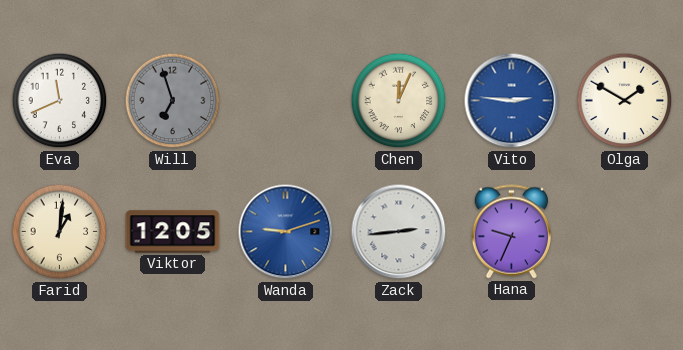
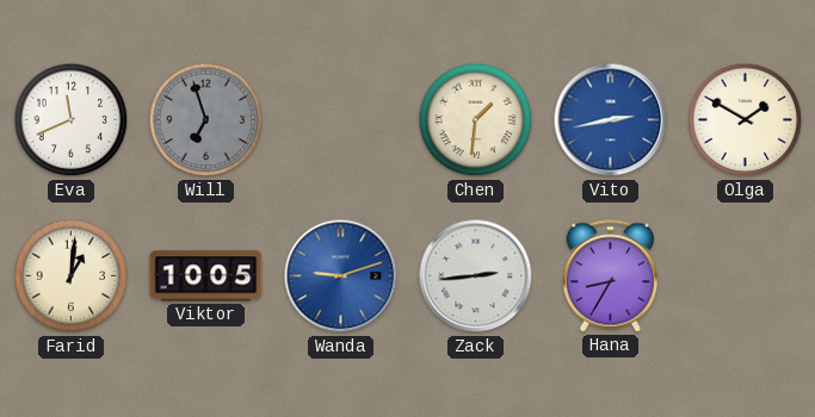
Chen: 12:04 -> 1:31
Vito: 2:46 -> 2:43
Viktor: 12:05 -> 10:05
Hana: 9:34 -> 8:35
